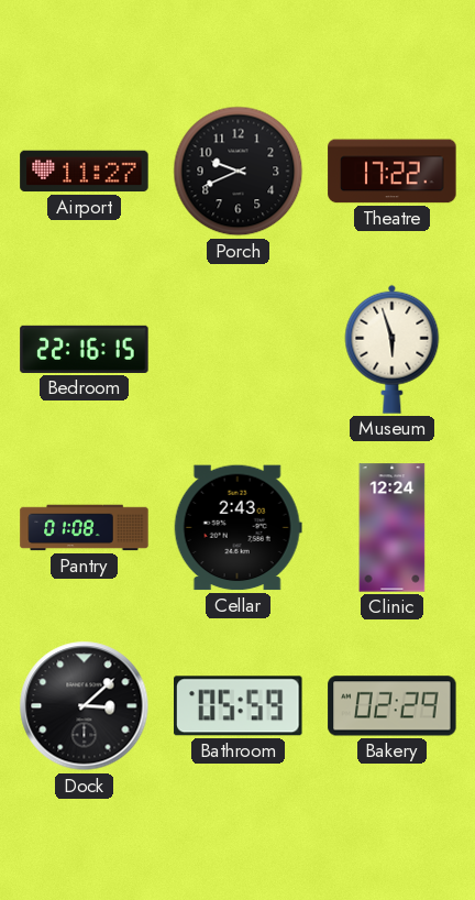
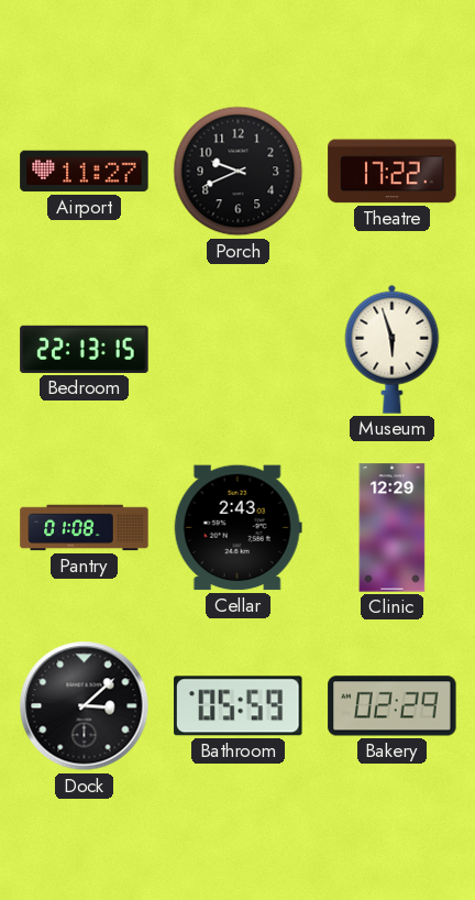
Bedroom: 22:16 -> 22:13
Clinic: 12:24 -> 12:29
